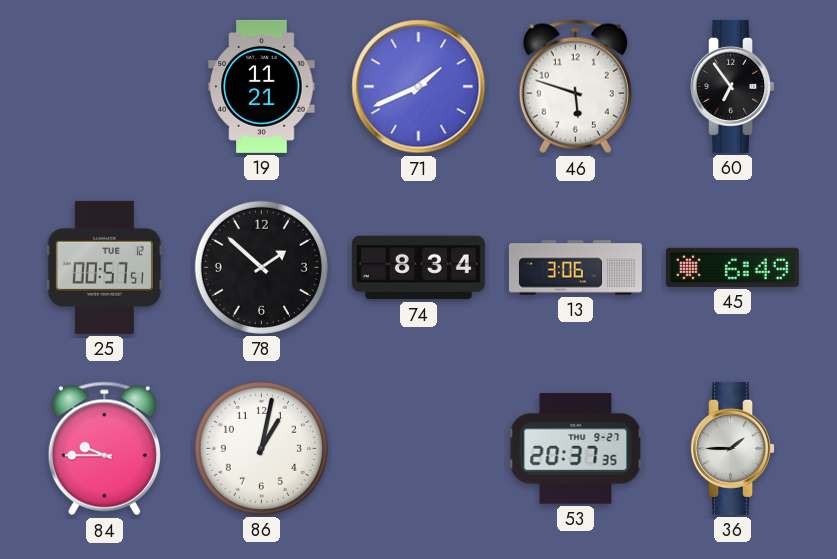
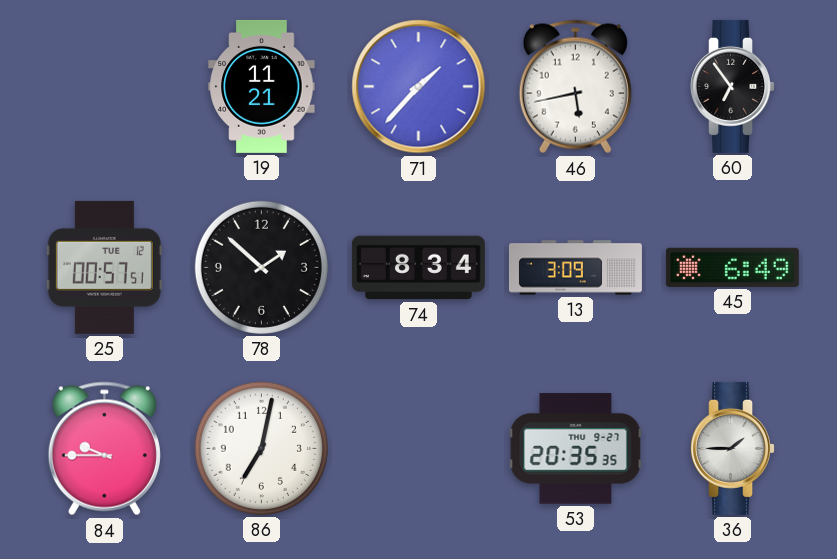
71: 1:41 -> 1:37
46: 5:48 -> 5:43
13: 3:06 -> 3:09
86: 1:02 -> 7:02
53: 20:37 -> 20:35
